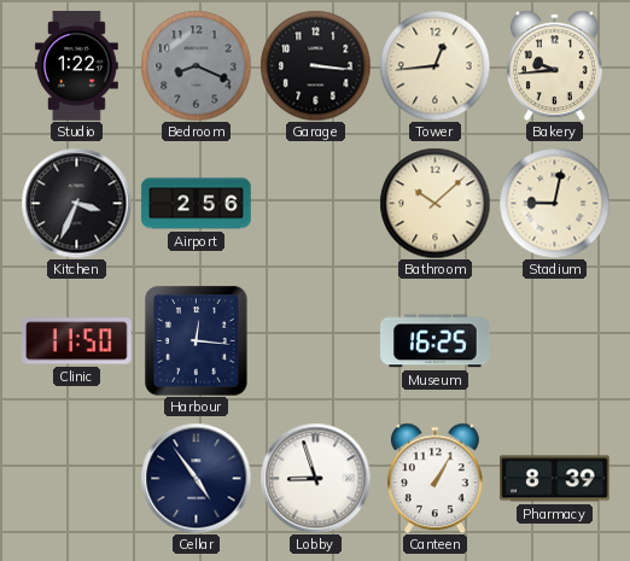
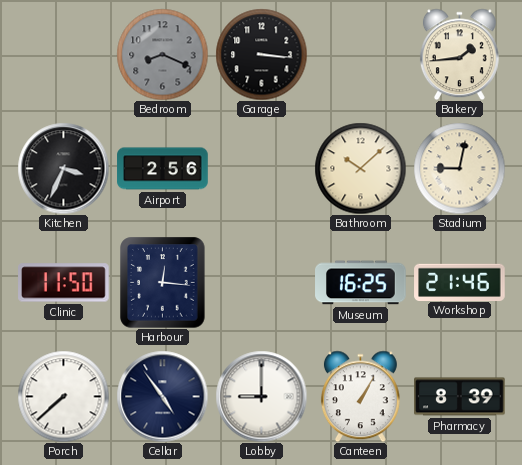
Studio: 1:22 -> none
Tower: 12:44 -> none
Bakery: 9:44 -> 1:44
Workshop: none -> 21:46
Porch: none -> 7:38
Lobby: 8:57 -> 9:00
